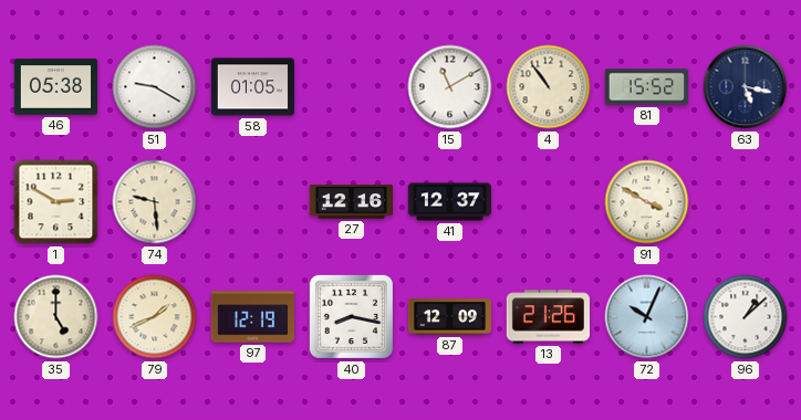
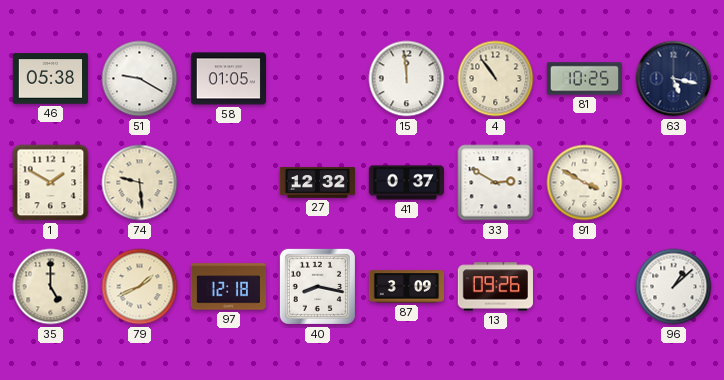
15: 11:10 -> 11:59
81: 15:52 -> 10:25
1: 2:50 -> 1:50
27: 12:16 -> 12:32
41: 12:37 -> 0:37
33: none -> 2:50
97: 12:19 -> 12:18
87: 12:09 -> 3:09
13: 21:26 -> 09:26
72: 10:04 -> none
